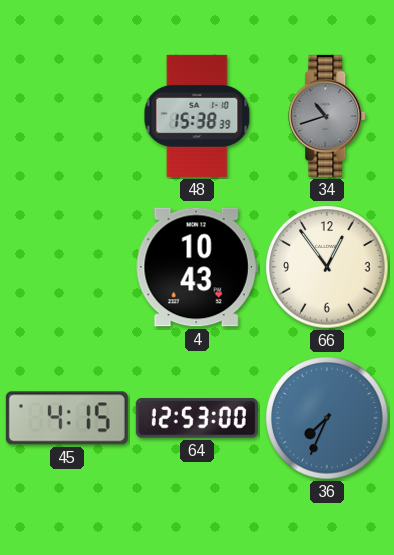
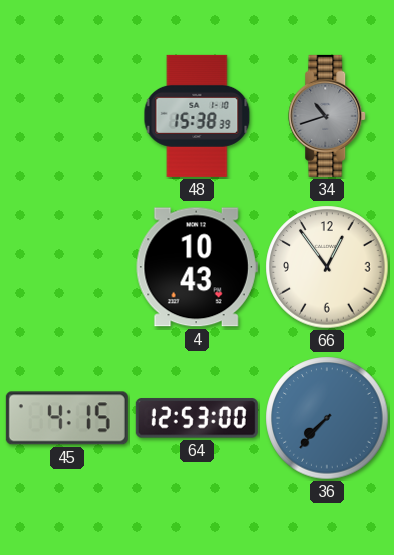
36: 7:34 -> 7:37
